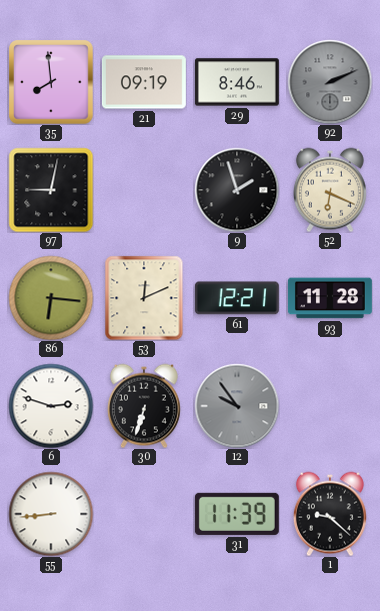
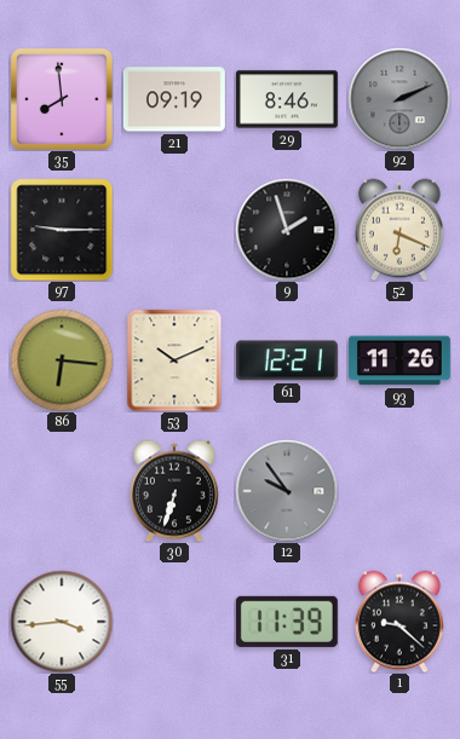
97: 9:02 -> 9:15
53: 12:11 -> 10:11
93: 11:28 -> 11:26
6: 2:48 -> none
55: 8:44 -> 3:44
